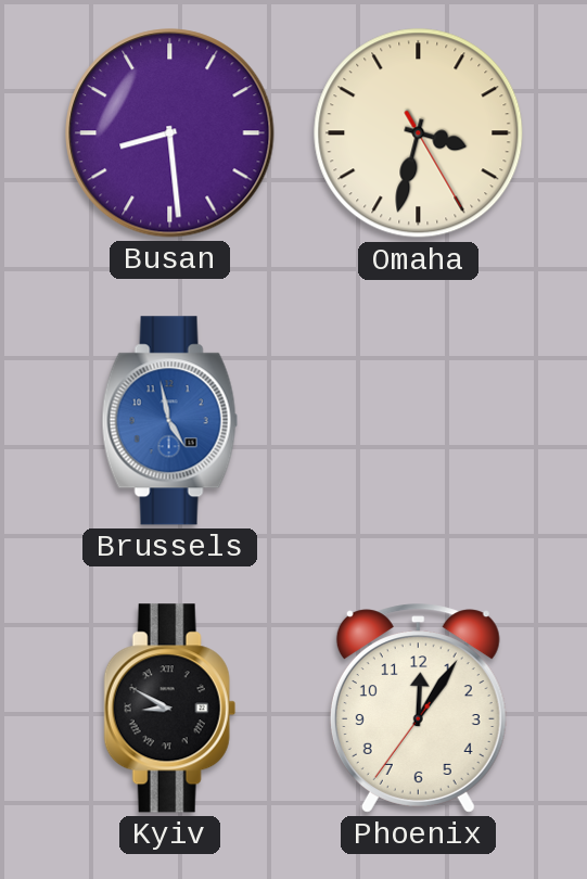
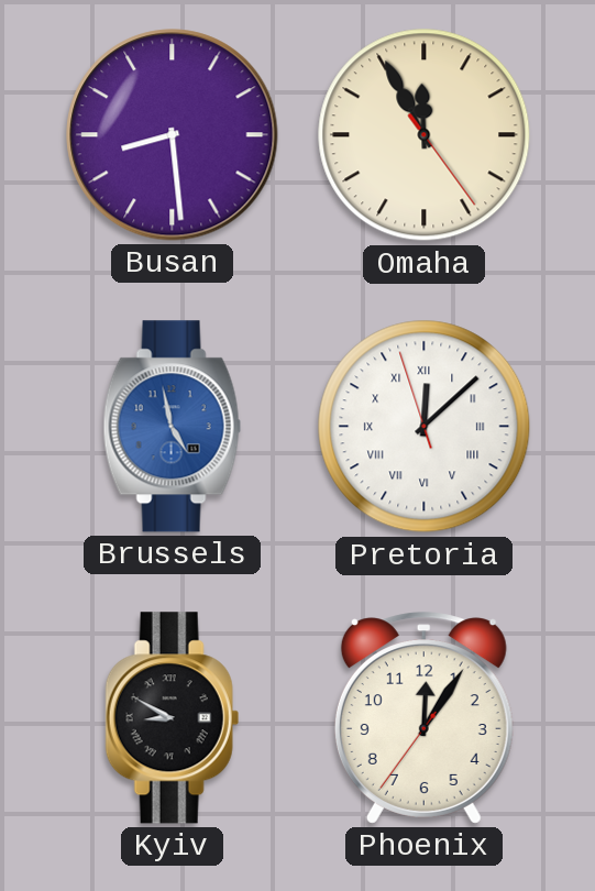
Omaha: 3:32 -> 11:55
Pretoria: none -> 12:07
